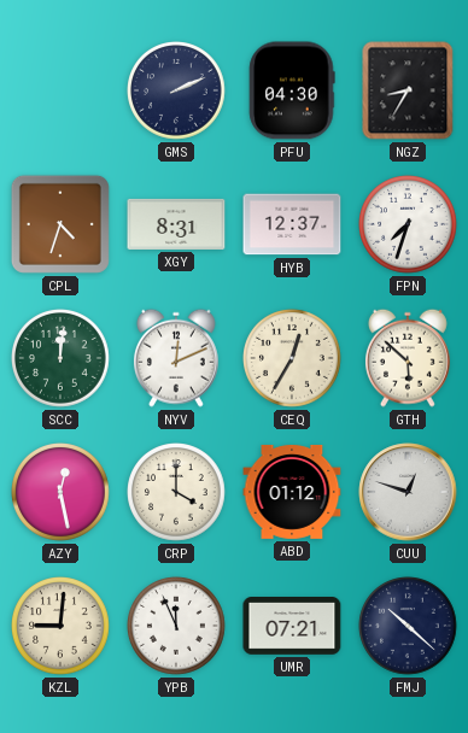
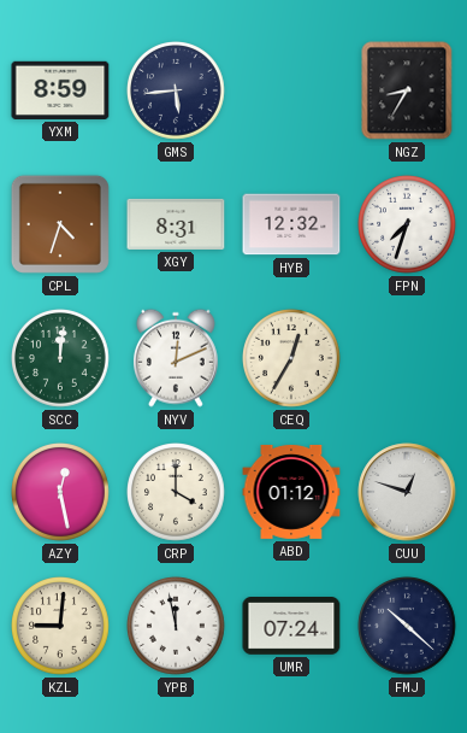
YXM: none -> 8:59
GMS: 2:11 -> 5:44
PFU: 04:30 -> none
HYB: 12:37 -> 12:32
GTH: 5:52 -> none
YPB: 11:56 -> 11:58
UMR: 07:21 -> 07:24
